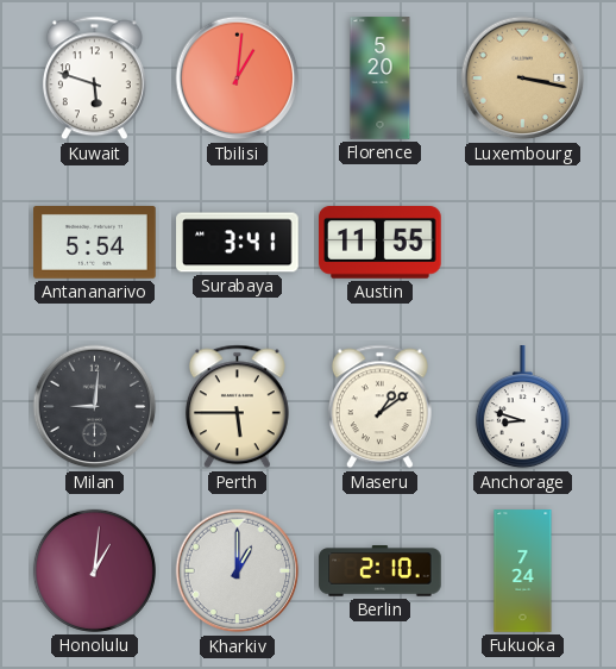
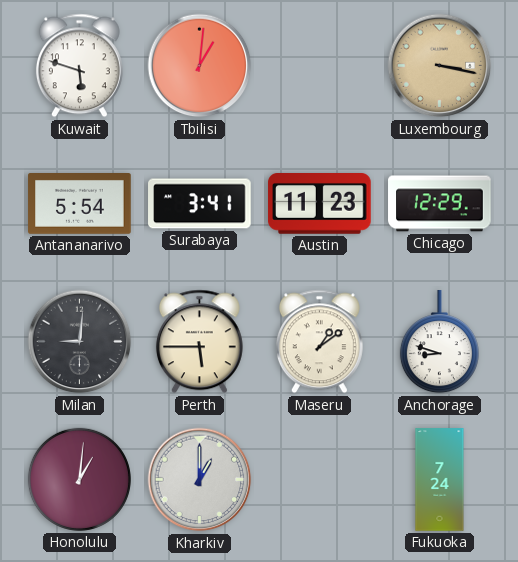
Florence: 5:20 -> none
Austin: 11:55 -> 11:23
Chicago: none -> 12:29
Berlin: 2:10 -> none
